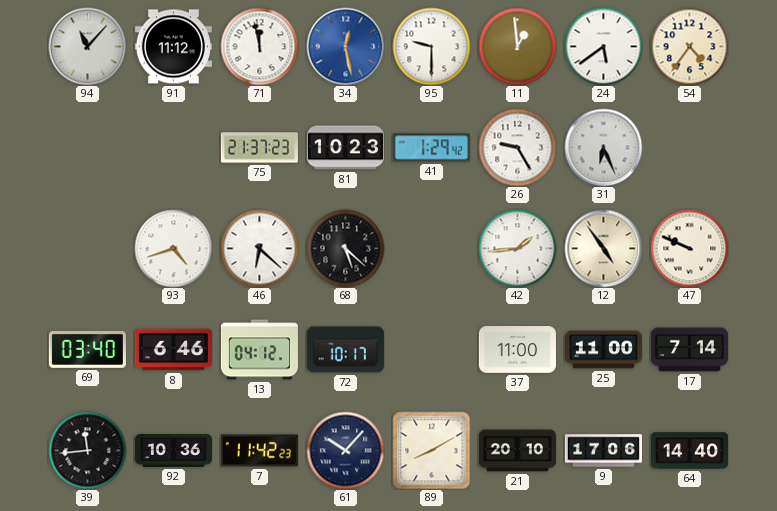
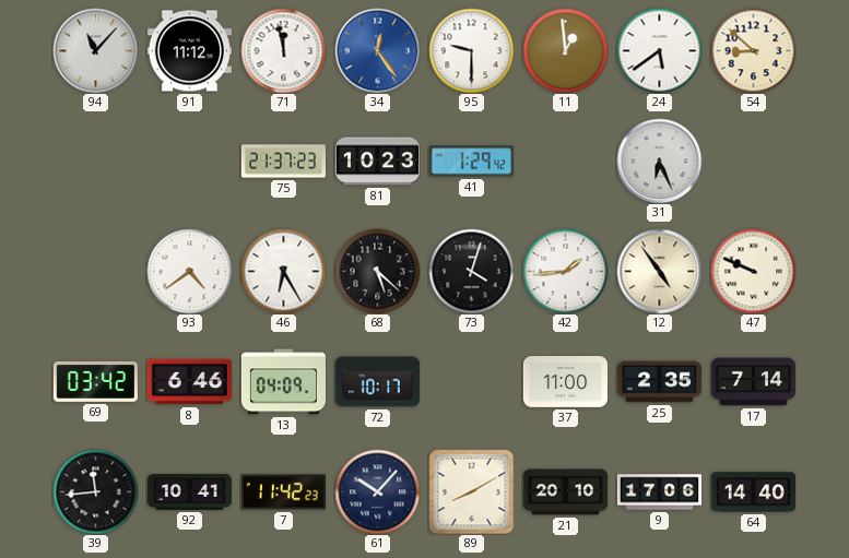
34: 12:28 -> 12:24
54: 4:36 -> 8:52
26: 9:25 -> none
93: 4:42 -> 4:39
46: 6:22 -> 6:25
73: none -> 4:03
69: 03:40 -> 03:42
13: 04:12 -> 04:09
25: 11:00 -> 2:35
92: 10:36 -> 10:41
